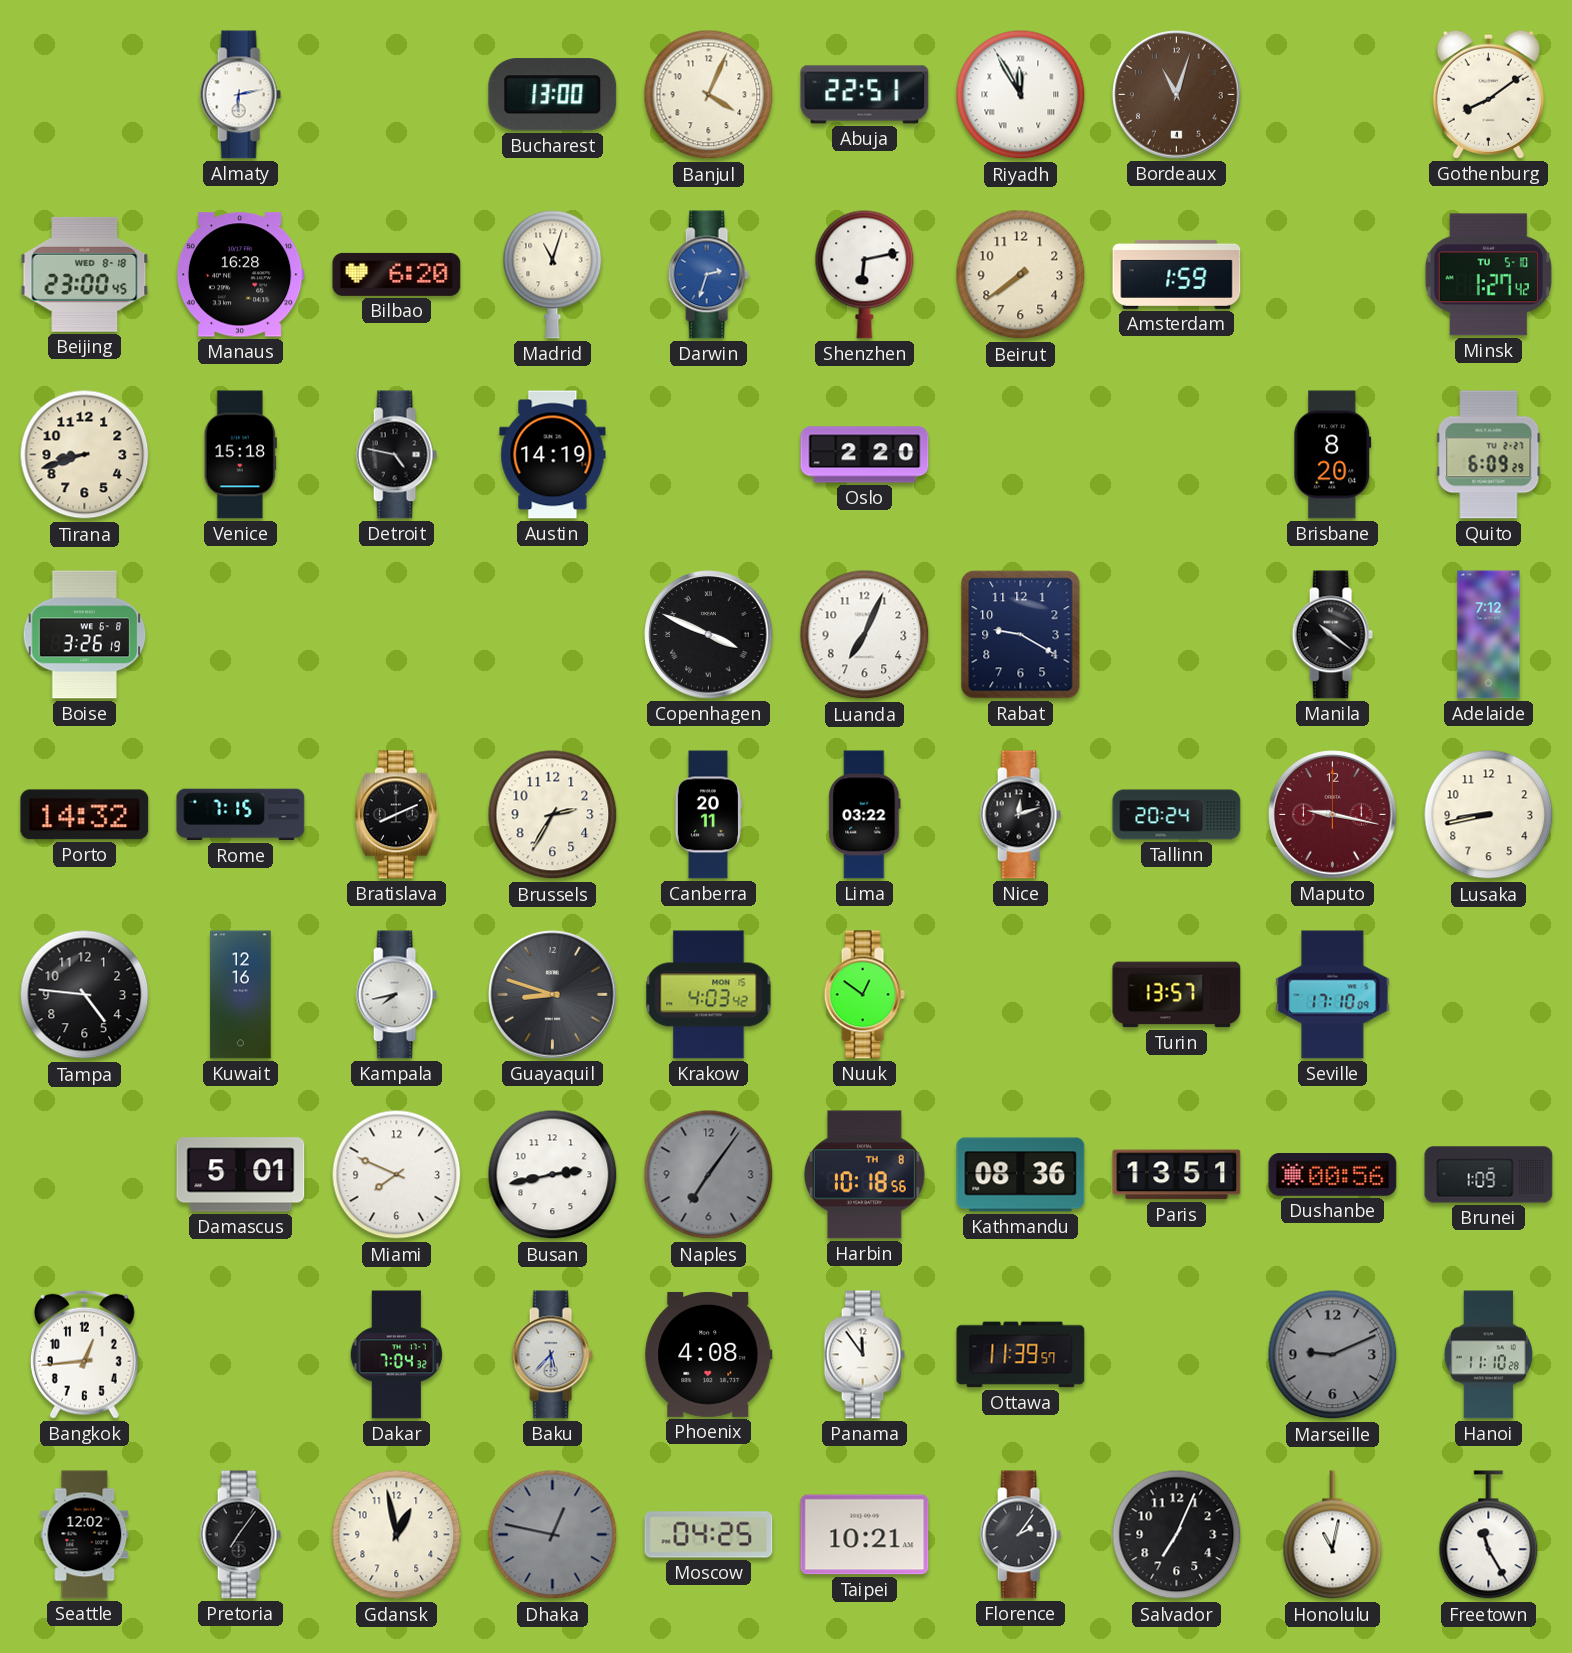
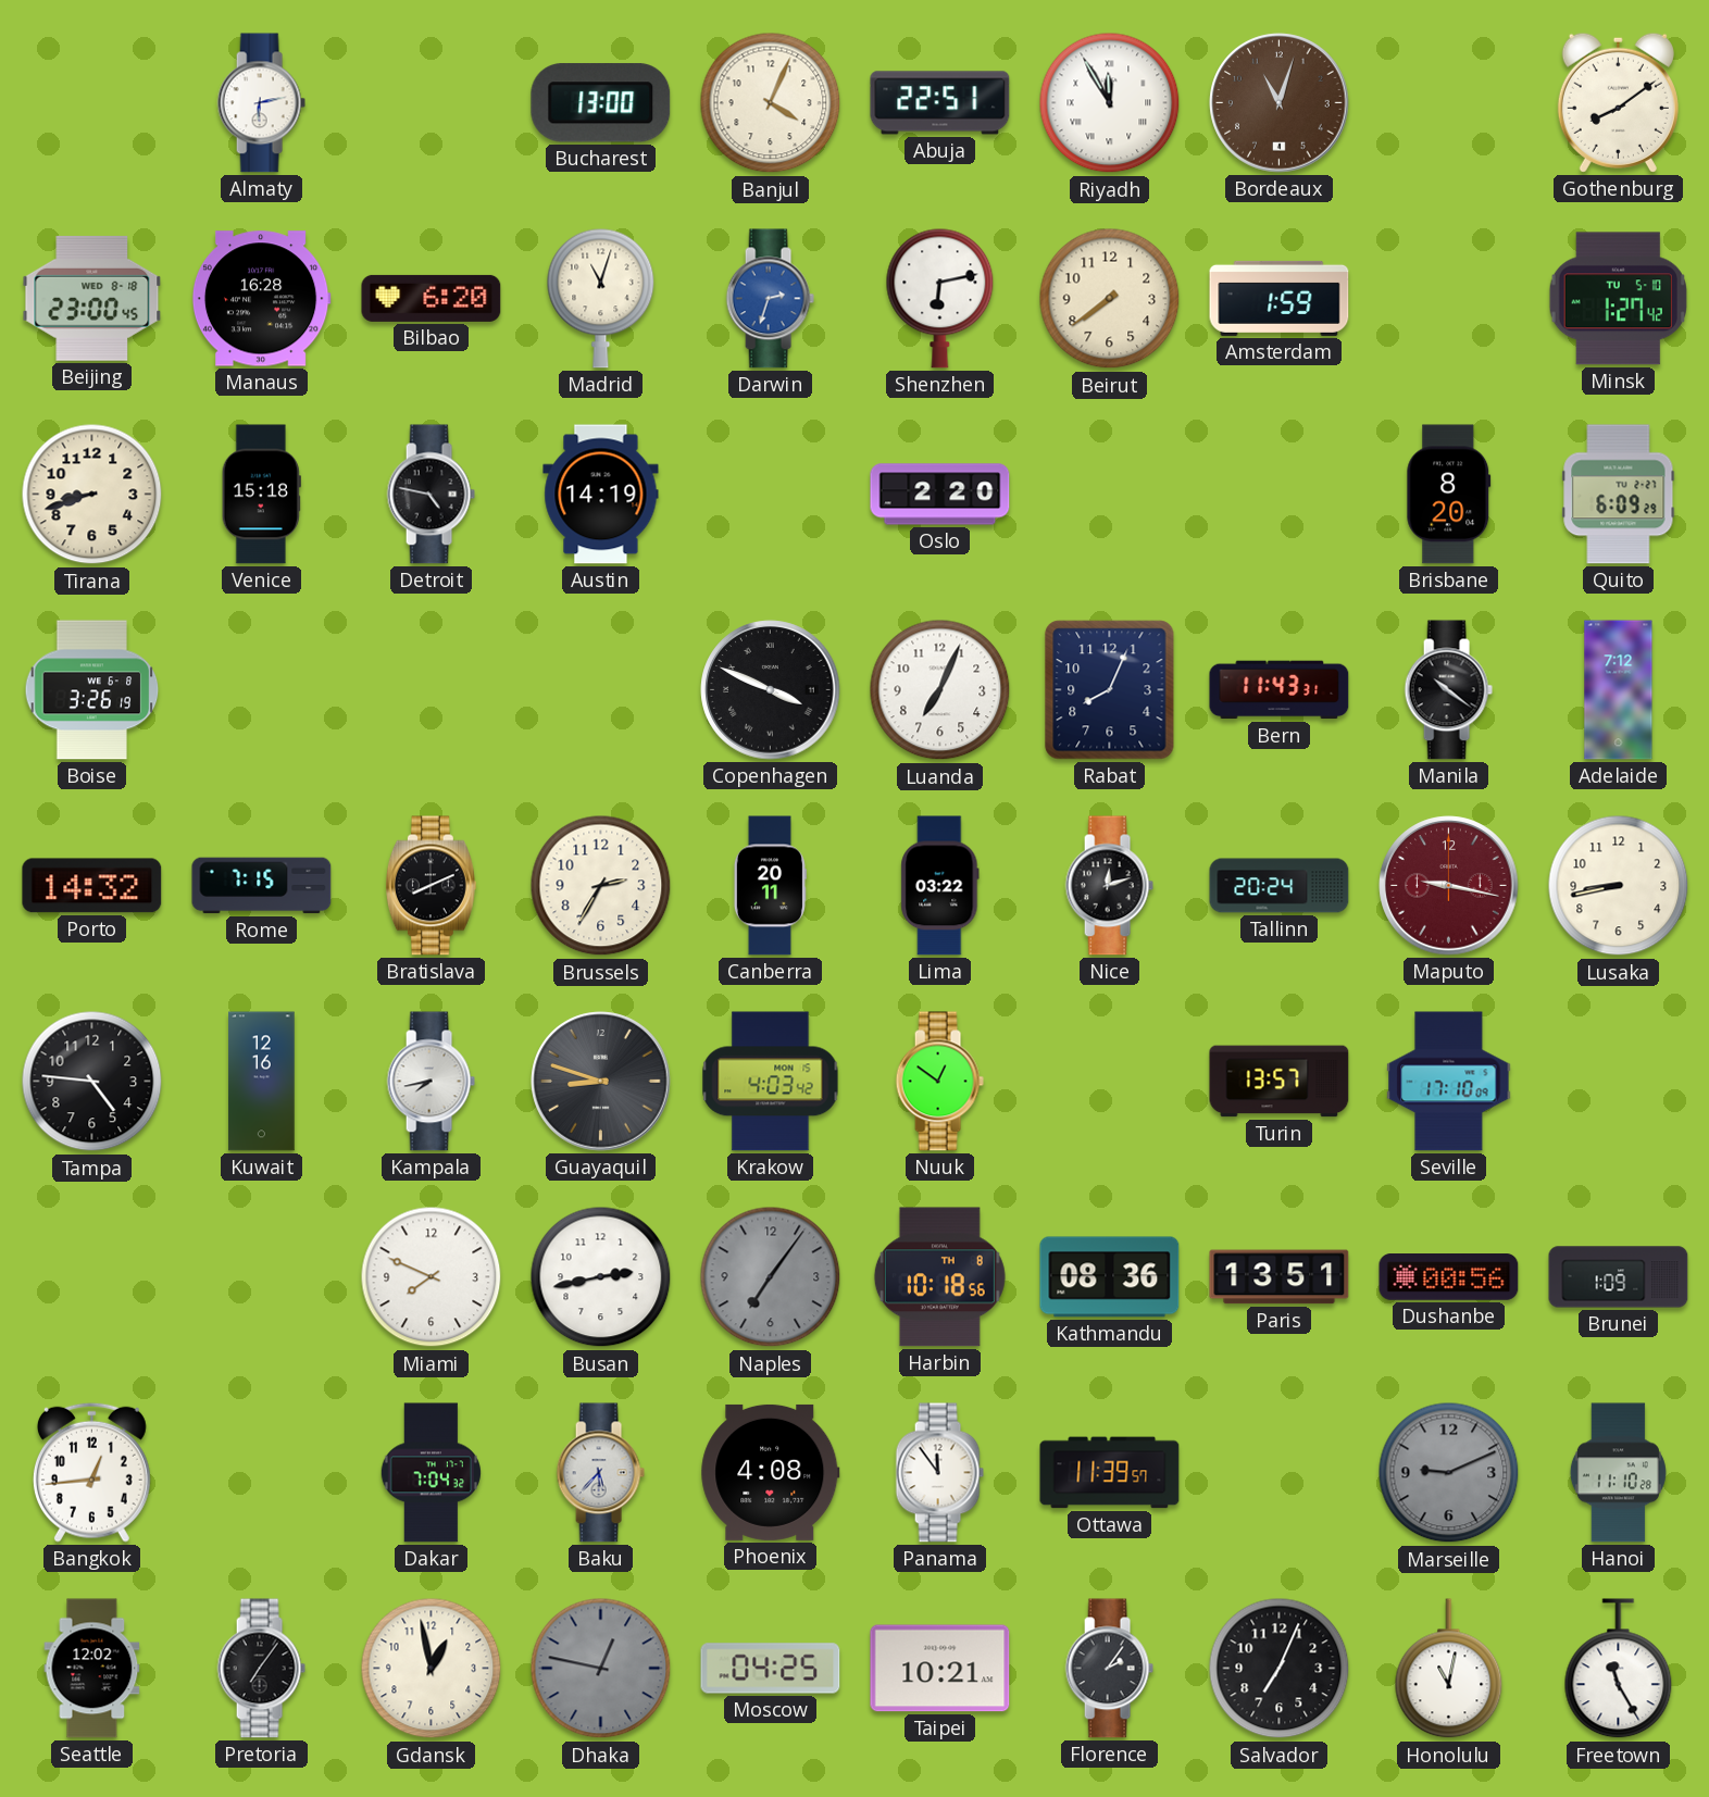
Rabat: 9:20 -> 8:04
Bern: none -> 11:43
Damascus: 5:01 -> none
